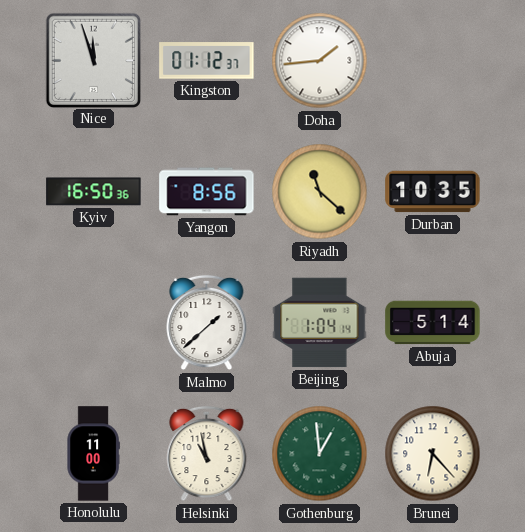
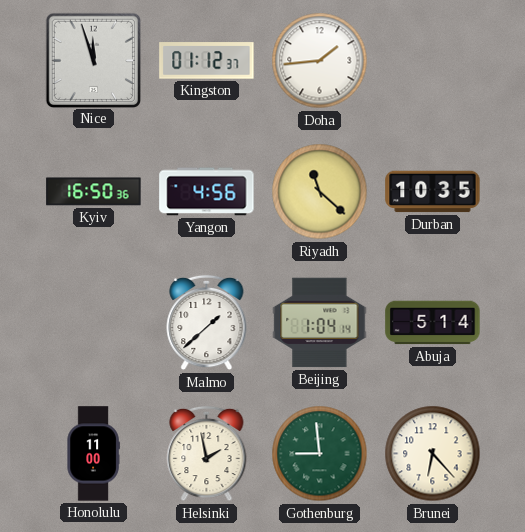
Yangon: 8:56 -> 4:56
Helsinki: 10:58 -> 1:58
Gothenburg: 12:59 -> 8:59
